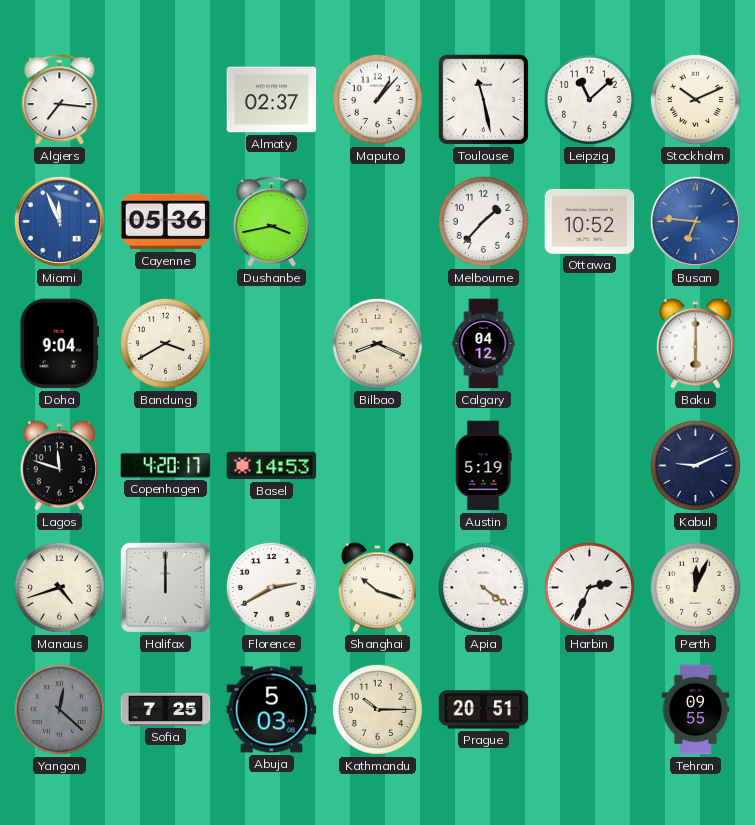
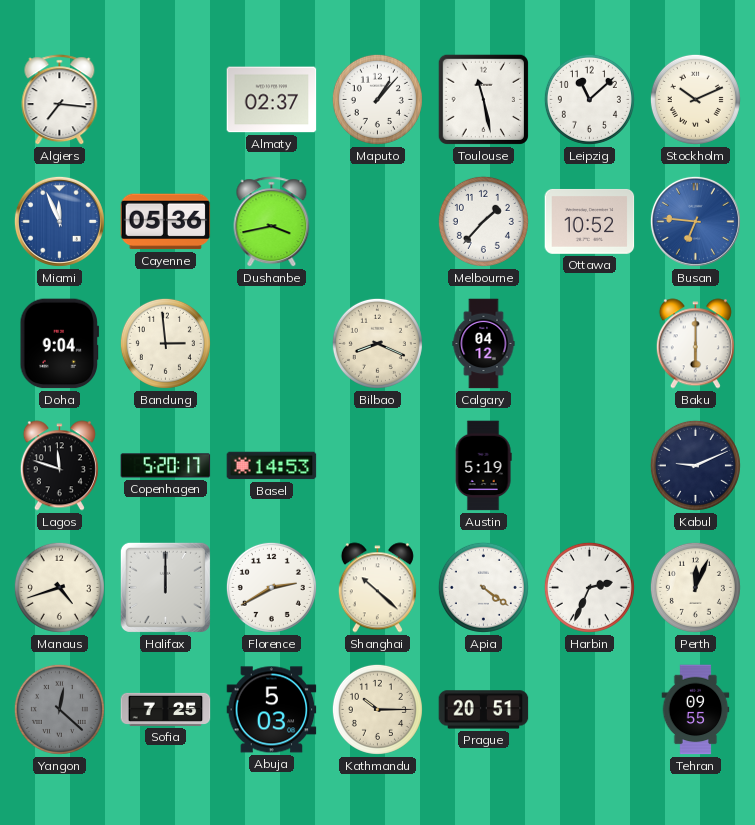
Bandung: 3:40 -> 2:59
Copenhagen: 4:20 -> 5:20
Shanghai: 10:18 -> 10:22
